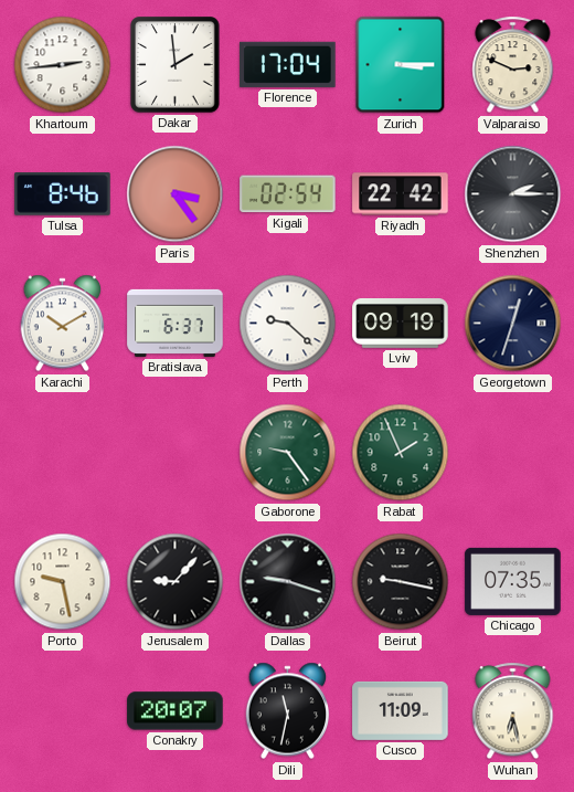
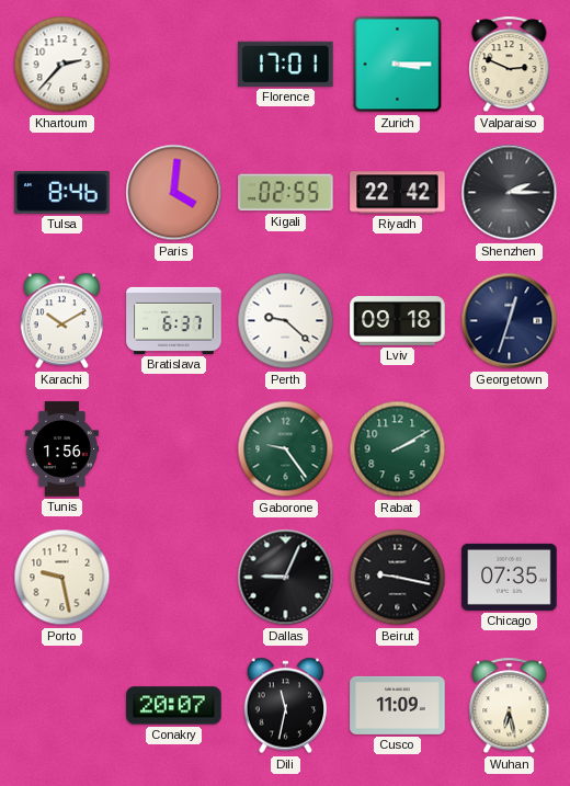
Khartoum: 2:44 -> 2:37
Dakar: 1:59 -> none
Florence: 17:04 -> 17:01
Paris: 3:24 -> 4:01
Kigali: 02:54 -> 02:55
Lviv: 09:19 -> 09:18
Tunis: none -> 1:56
Rabat: 1:56 -> 2:10
Jerusalem: 9:07 -> none
Dallas: 9:18 -> 9:04
